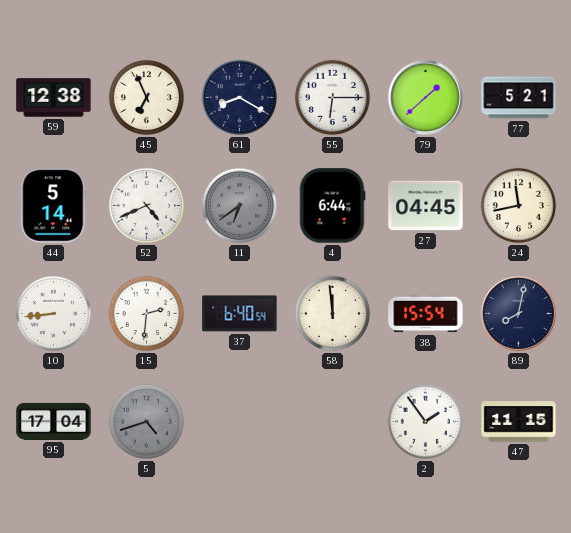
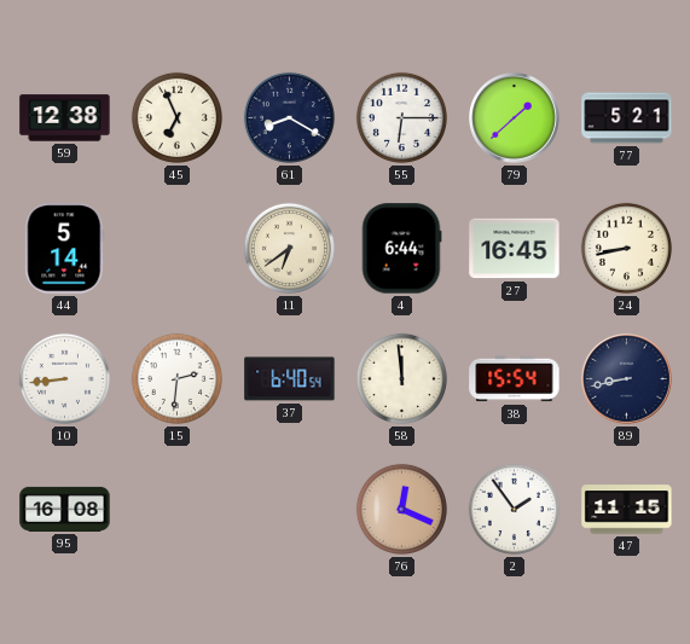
52: 4:41 -> none
11 dial: grey -> cream
27: 04:45 -> 16:45
24: 11:43 -> 8:43
89: 8:02 -> 8:43
95: 17:04 -> 16:08
5: 4:42 -> none
76: none -> 12:19
